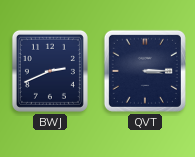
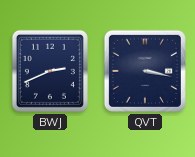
QVT: 3:15 -> 3:17
